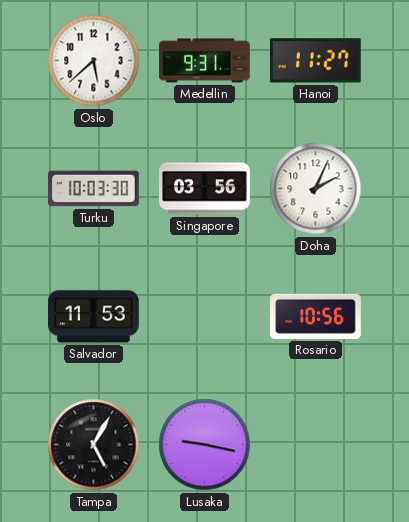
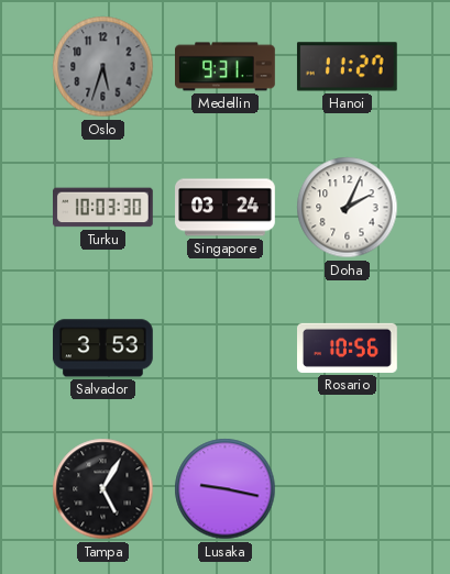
Oslo: 5:38 -> 5:33
Oslo dial: white -> grey
Singapore: 03:56 -> 03:24
Salvador: 11:53 -> 3:53
